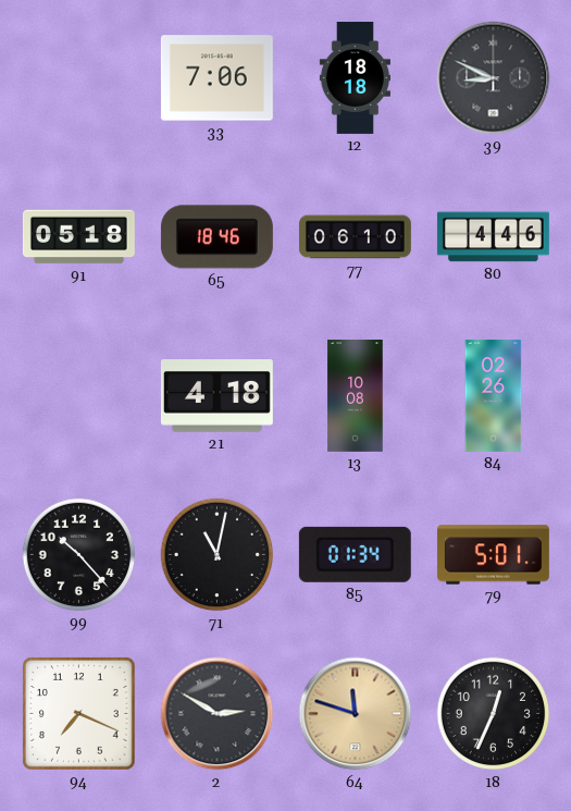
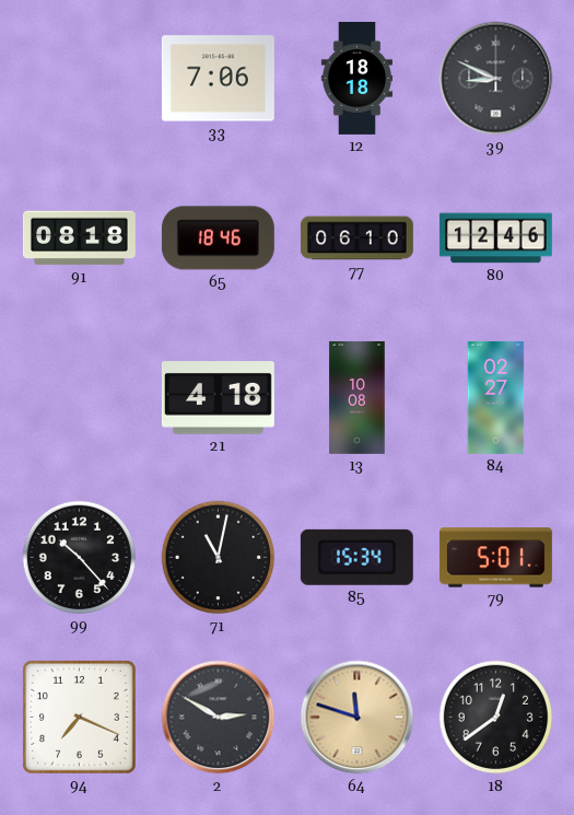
91: 05:18 -> 08:18
80: 4:46 -> 12:46
84: 02:26 -> 02:27
85: 01:34 -> 15:34
18: 12:34 -> 12:39
